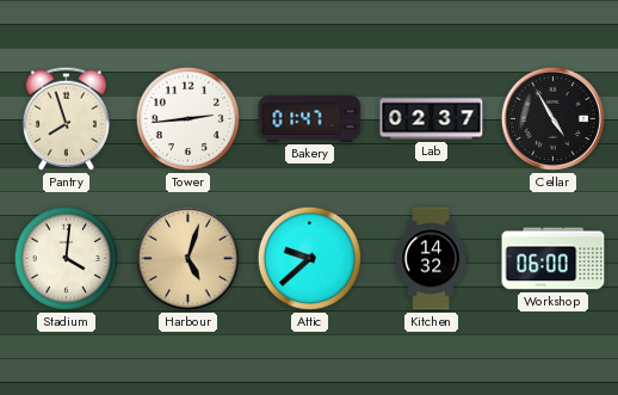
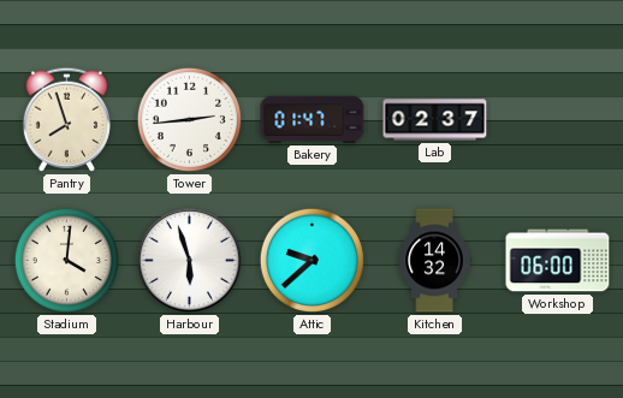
Cellar: 4:55 -> none
Harbour: 5:03 -> 5:57
Harbour dial: champagne -> white
